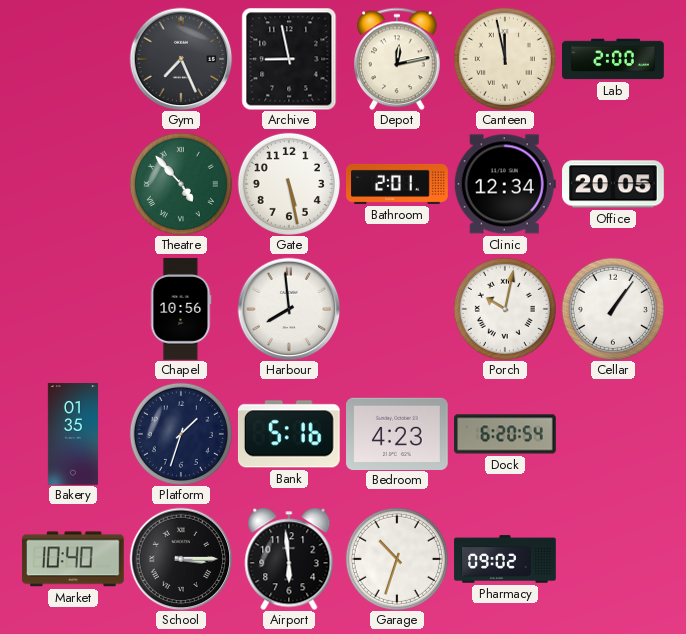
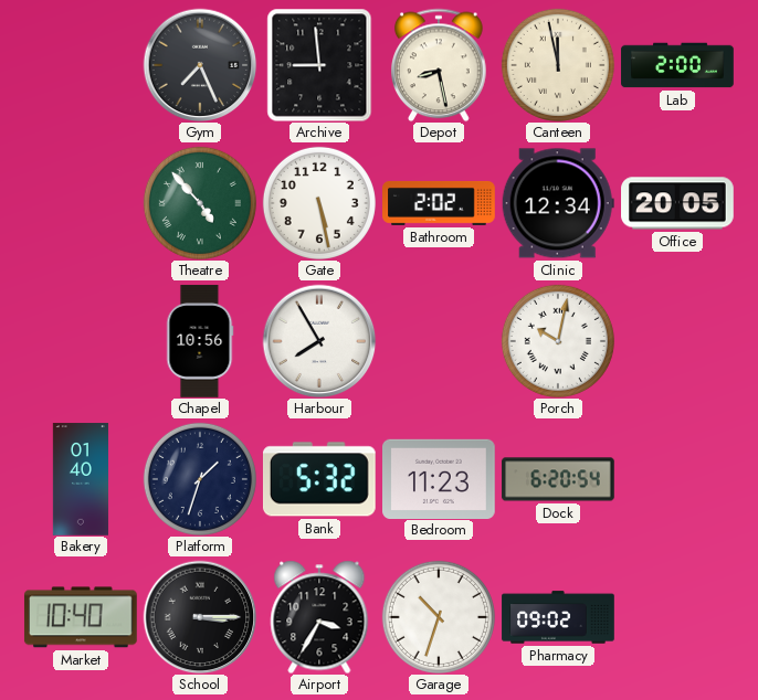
Archive: 8:58 -> 8:59
Depot: 12:13 -> 8:28
Bathroom: 2:01 -> 2:02
Harbour: 7:59 -> 7:55
Cellar: 1:06 -> none
Bakery: 01:35 -> 01:40
Bank: 5:16 -> 5:32
Bedroom: 4:23 -> 11:23
Airport: 5:59 -> 3:35
